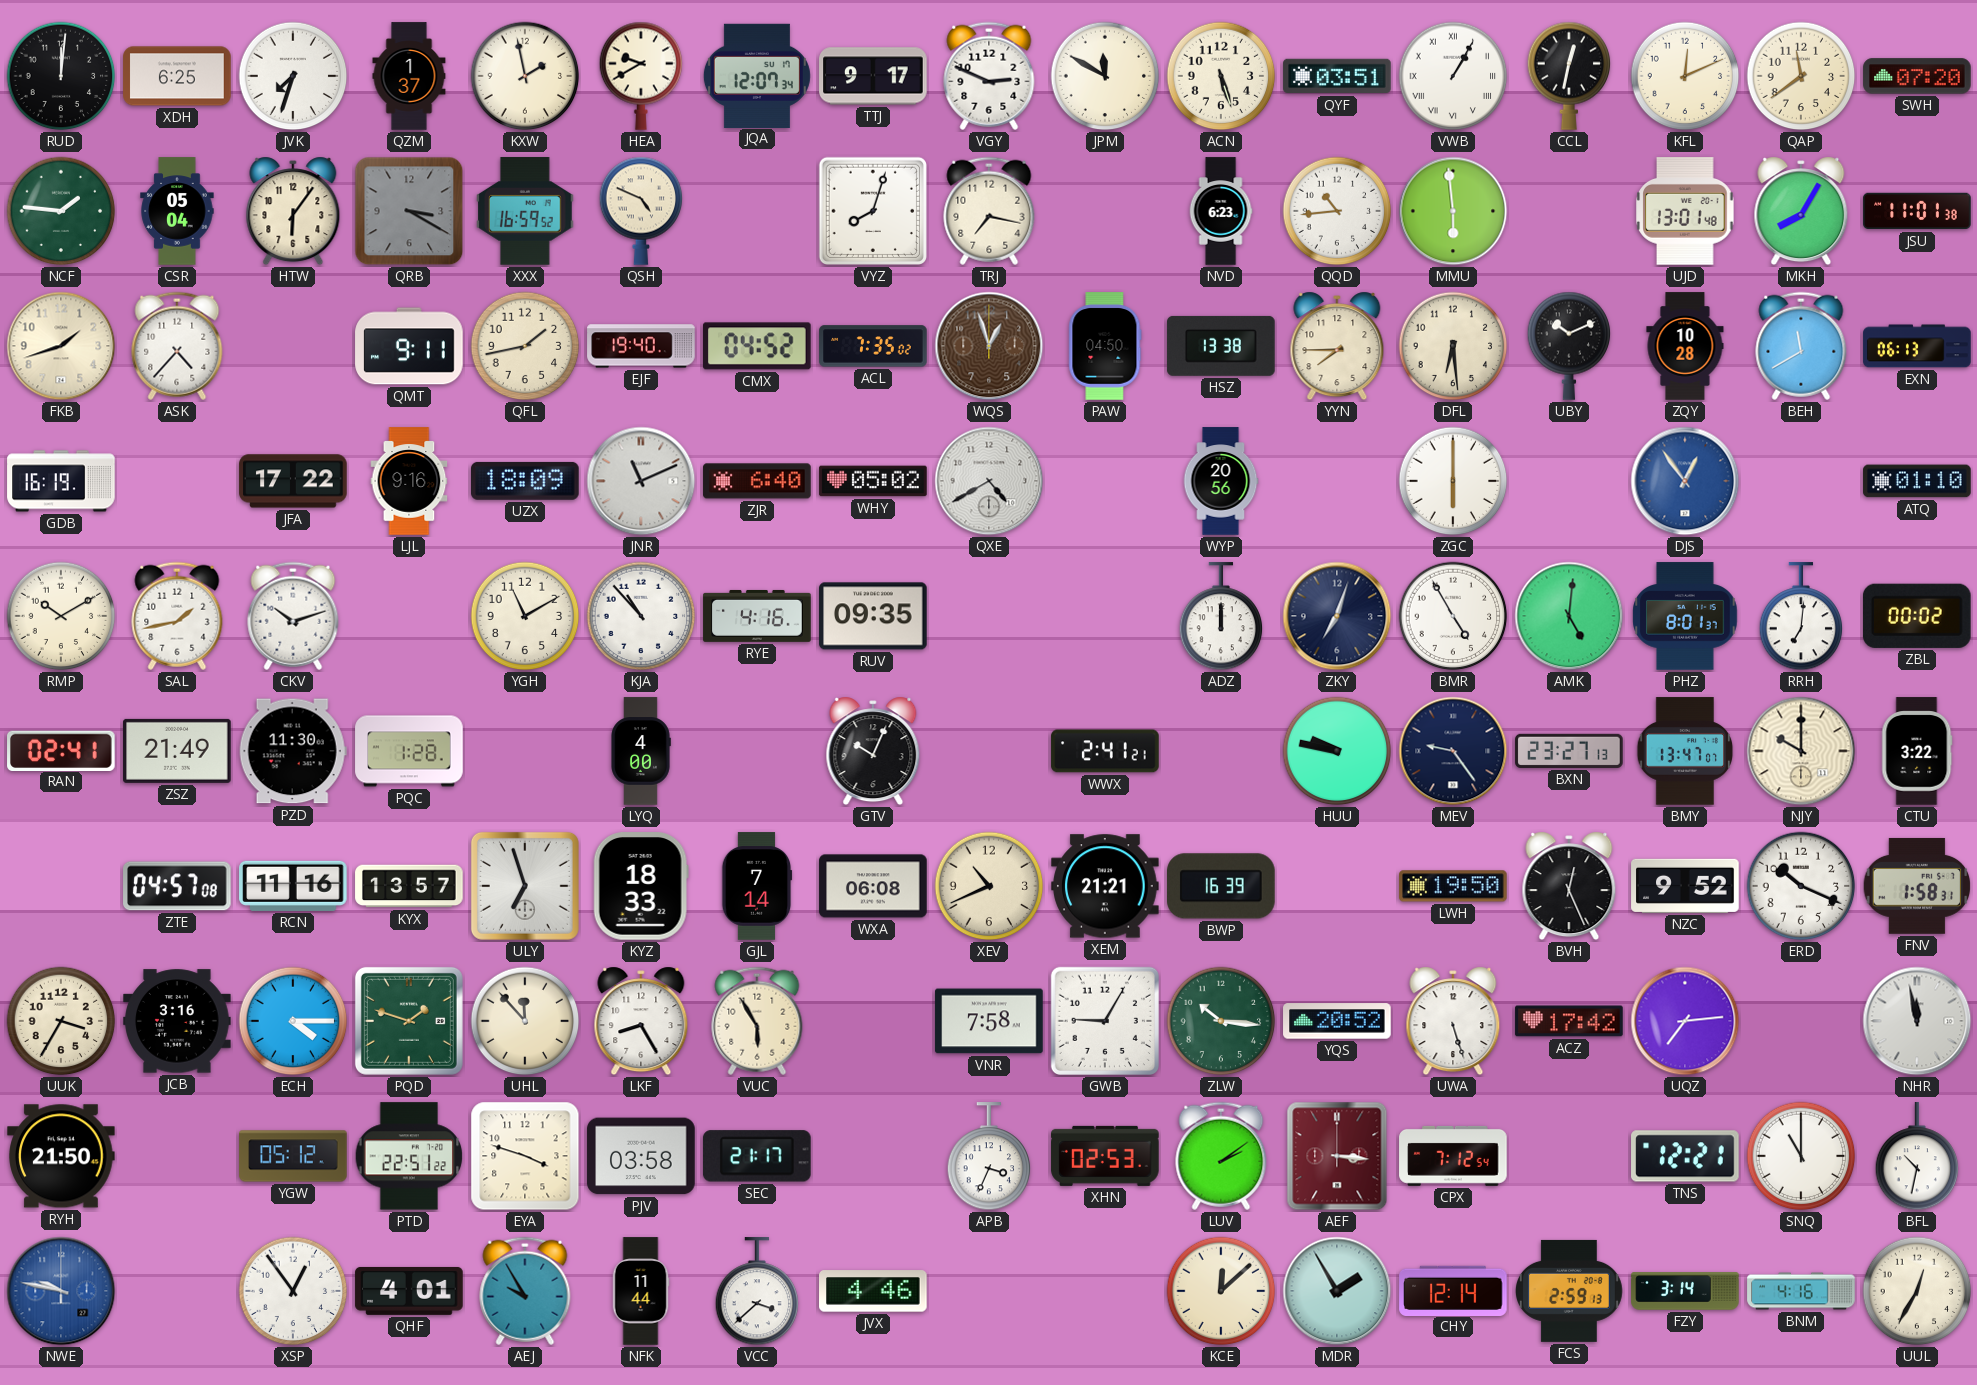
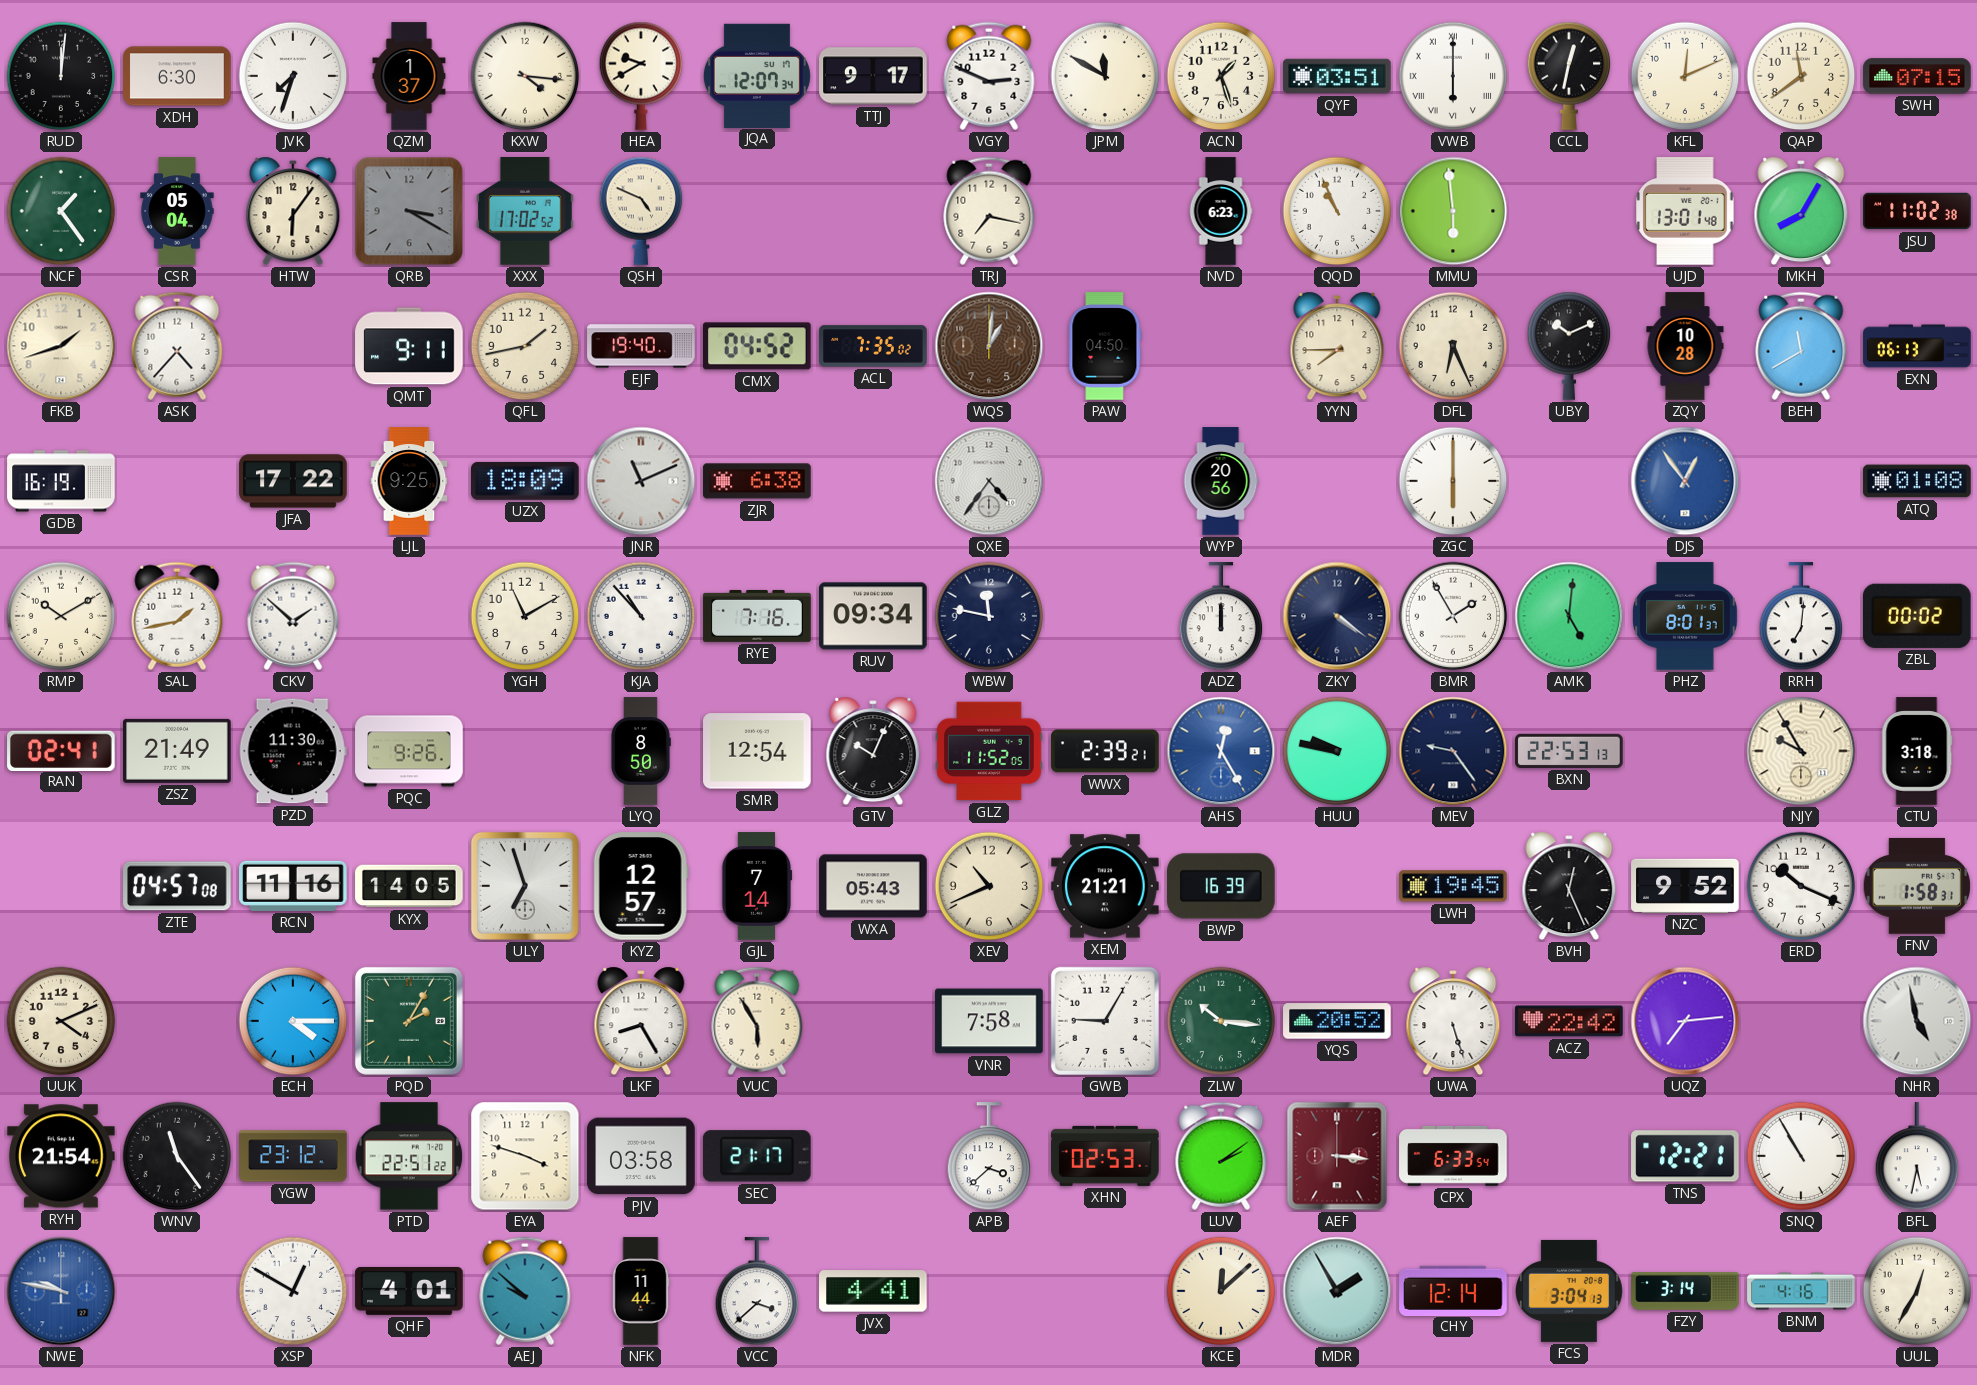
XDH: 6:25 -> 6:30
KXW: 1:58 -> 4:16
ACN: 5:27 -> 1:27
VWB: 1:05 -> 6:00
SWH: 07:20 -> 07:15
NCF: 1:46 -> 1:24
XXX: 16:59 -> 17:02
VYZ: 8:03 -> none
QQD: 10:44 -> 10:56
JSU: 11:01 -> 11:02
WQS: 12:57 -> 1:01
HSZ: 13:38 -> none
DFL: 6:29 -> 6:26
LJL: 9:16 -> 9:25
ZJR: 6:40 -> 6:38
WHY: 05:02 -> none
QXE: 4:40 -> 4:36
ATQ: 01:10 -> 01:08
CKV: 10:12 -> 1:52
RYE: 4:16 -> 7:16
RUV: 09:35 -> 09:34
WBW: none -> 11:47
ZKY: 7:03 -> 4:21
BMR: 4:55 -> 1:55
PQC: 1:28 -> 9:26
LYQ: 4:00 -> 8:50
SMR: none -> 12:54
GLZ: none -> 11:52
WWX: 2:41 -> 2:39
AHS: none -> 12:25
BXN: 23:27 -> 22:53
BMY: 13:47 -> none
NJY: 10:00 -> 9:55
CTU: 3:22 -> 3:18
KYX: 13:57 -> 14:05
KYZ: 18:33 -> 12:57
WXA: 06:08 -> 05:43
LWH: 19:50 -> 19:45
UUK: 3:35 -> 4:11
JCB: 3:16 -> none
PQD: 1:48 -> 2:05
UHL: 11:53 -> none
ACZ: 17:42 -> 22:42
NHR: 11:58 -> 4:58
RYH: 21:50 -> 21:54
WNV: none -> 11:24
YGW: 05:12 -> 23:12
APB: 3:34 -> 3:38
CPX: 7:12 -> 6:33
SNQ: 11:00 -> 10:55
BFL: 10:32 -> 5:32
XSP: 12:54 -> 12:50
AEJ: 9:55 -> 9:52
JVX: 4:46 -> 4:41
FCS: 2:59 -> 3:04
